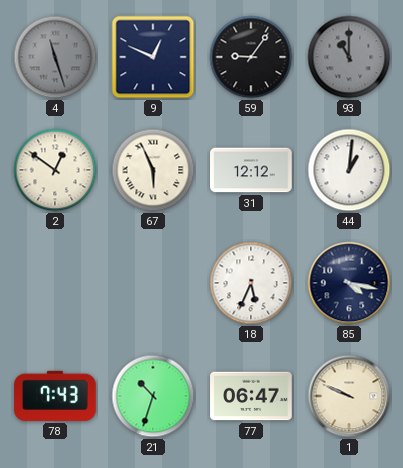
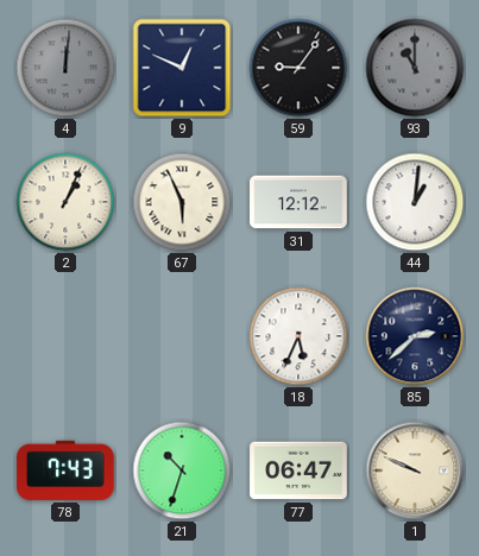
4: 11:27 -> 12:01
2: 12:51 -> 1:04
85: 4:17 -> 2:38
